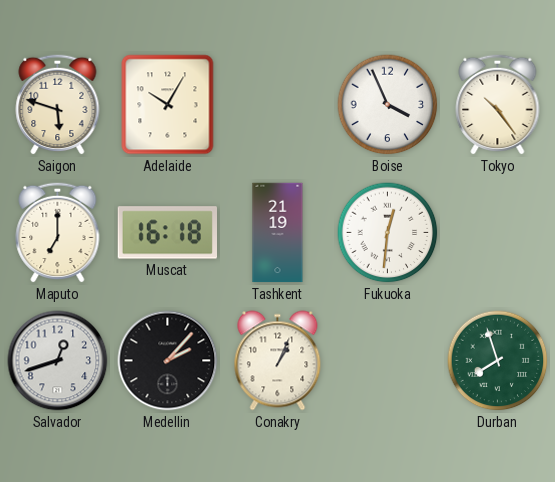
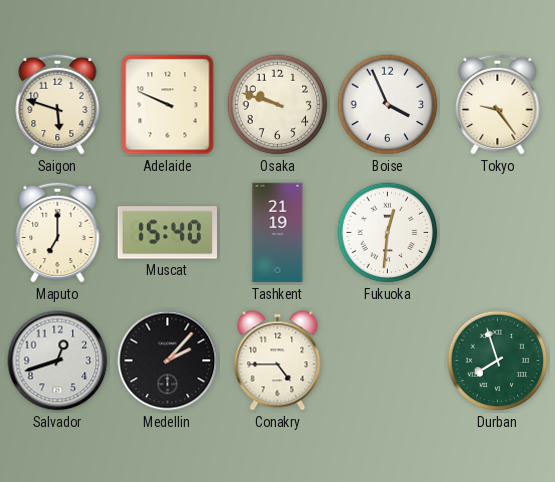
Adelaide: 10:05 -> 9:49
Osaka: none -> 9:48
Tokyo: 10:24 -> 9:24
Muscat: 16:18 -> 15:40
Conakry: 1:04 -> 4:45
